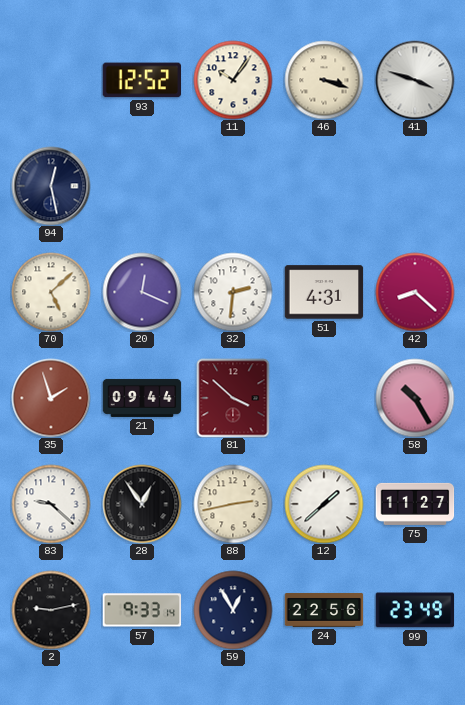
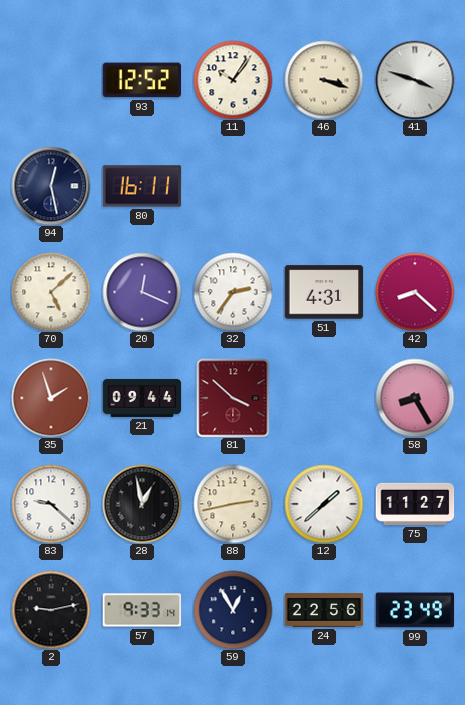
80: none -> 16:11
32: 2:31 -> 2:36
58: 10:25 -> 8:25
28: 12:54 -> 12:58
